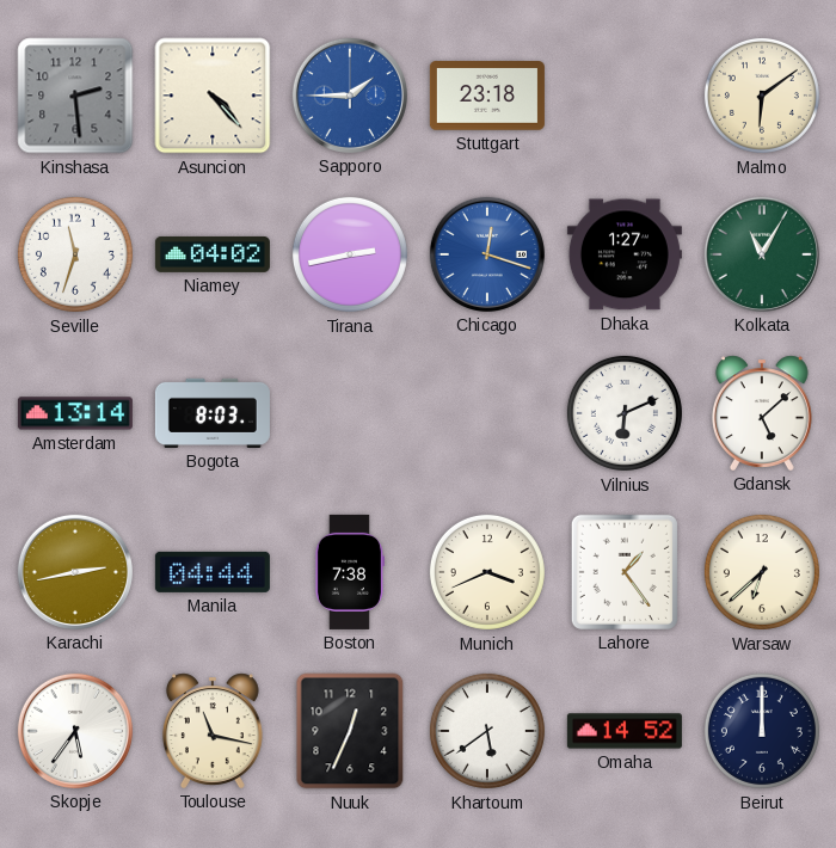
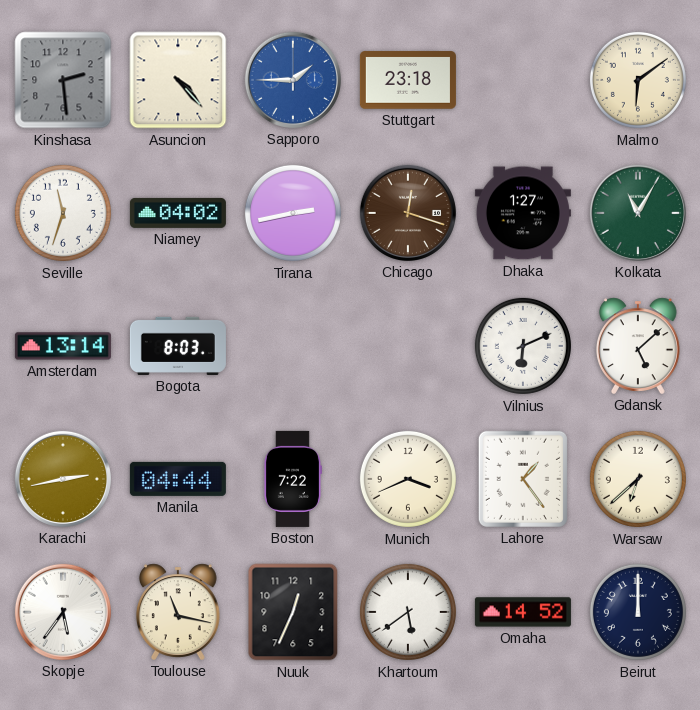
Chicago dial: blue -> brown
Boston: 7:38 -> 7:22
